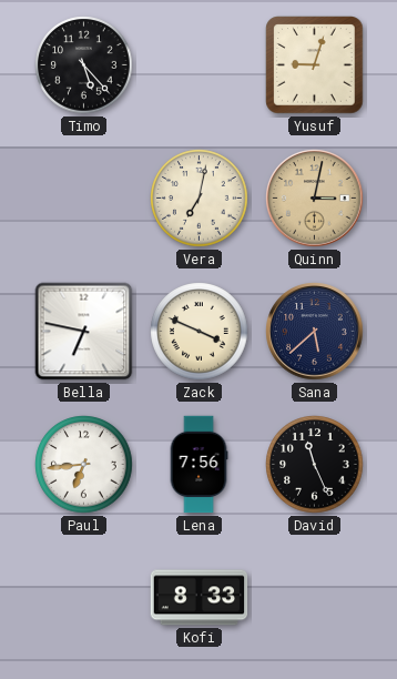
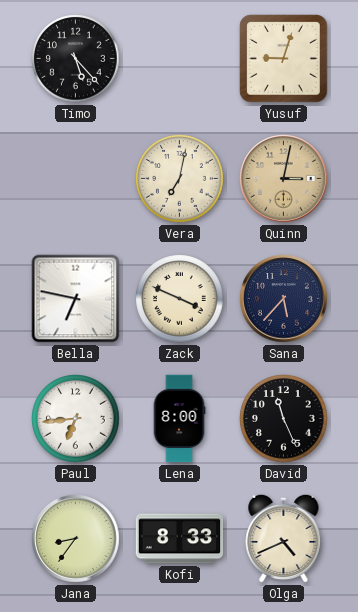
Sana: 5:38 -> 5:37
Lena: 7:56 -> 8:00
Jana: none -> 8:36
Olga: none -> 4:41
